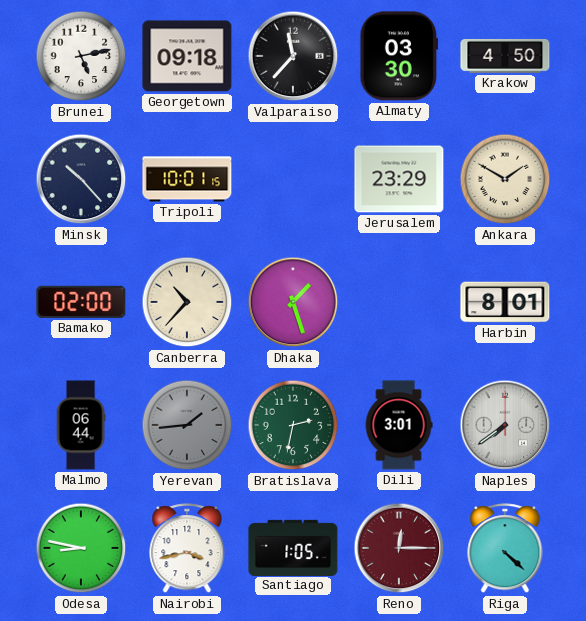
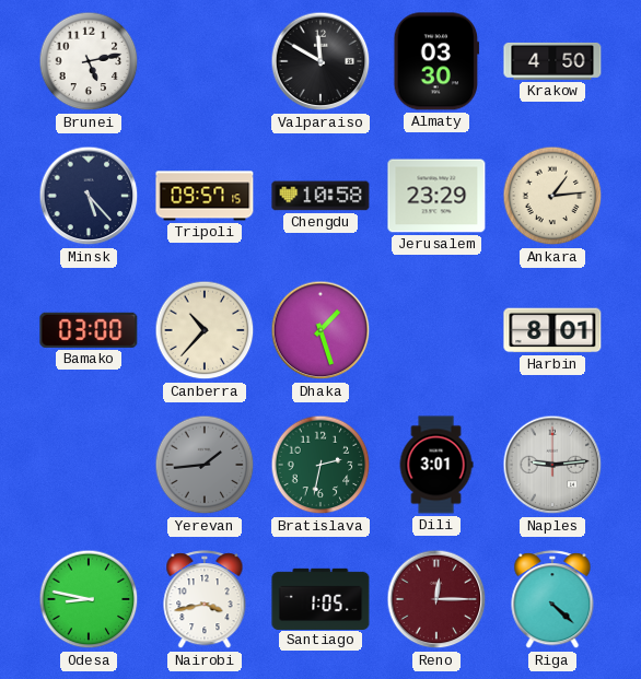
Georgetown: 09:18 -> none
Valparaiso: 11:37 -> 11:50
Minsk: 10:23 -> 5:23
Tripoli: 10:01 -> 09:57
Chengdu: none -> 10:58
Ankara: 1:50 -> 1:14
Bamako: 02:00 -> 03:00
Malmo: 06:44 -> none
Naples: 7:39 -> 9:14
